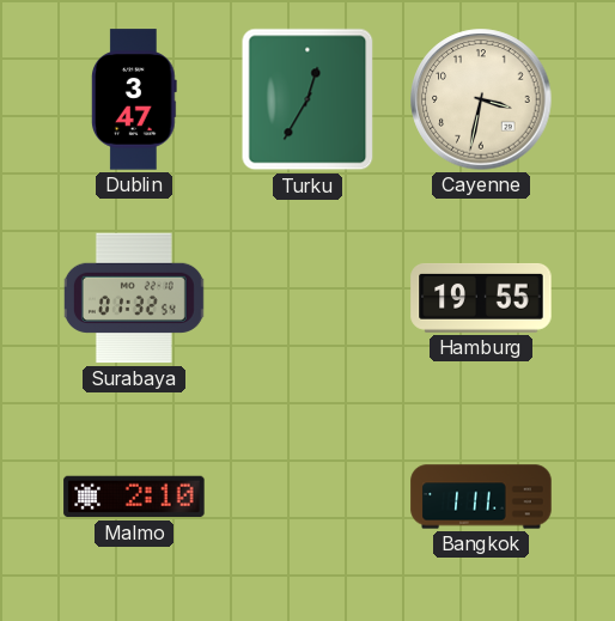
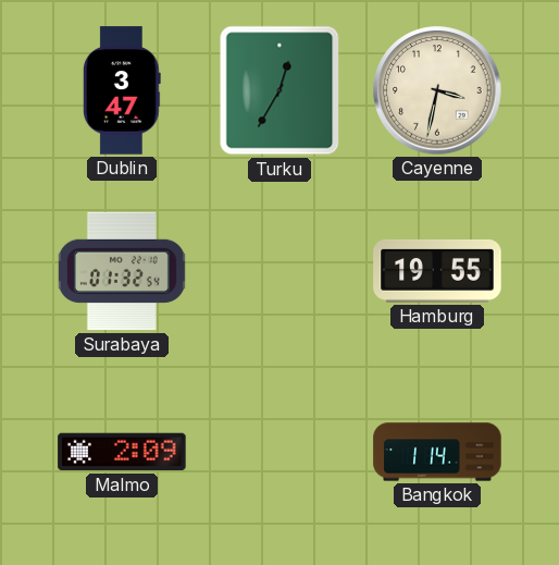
Malmo: 2:10 -> 2:09
Bangkok: 1:11 -> 1:14
